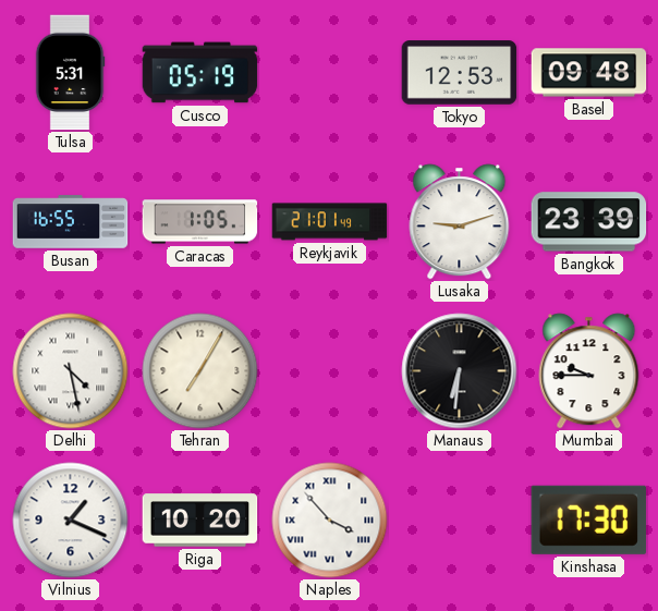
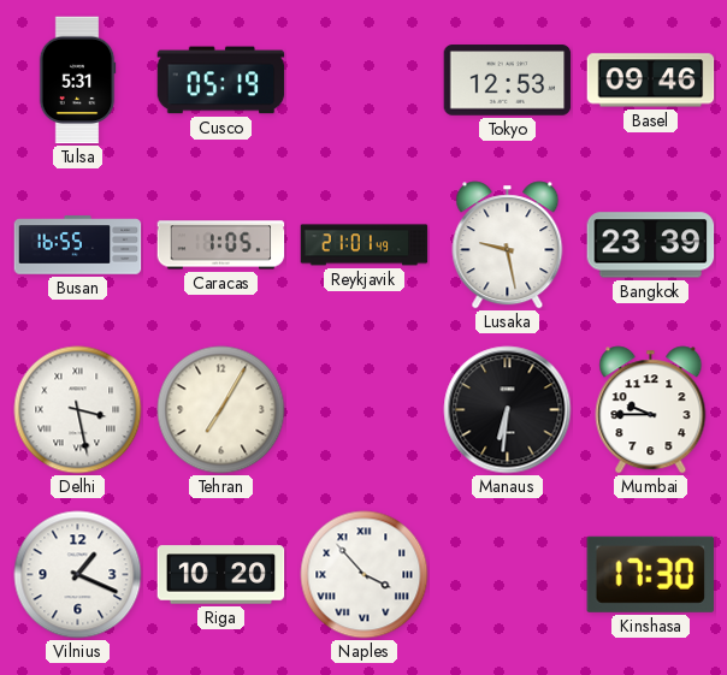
Basel: 09:48 -> 09:46
Lusaka: 9:12 -> 9:28
Delhi: 4:28 -> 3:28
